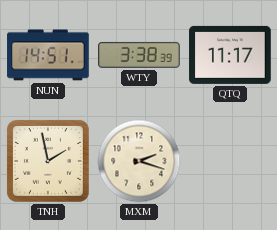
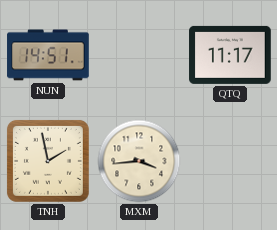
WTY: 3:38 -> none
MXM: 2:18 -> 3:44
